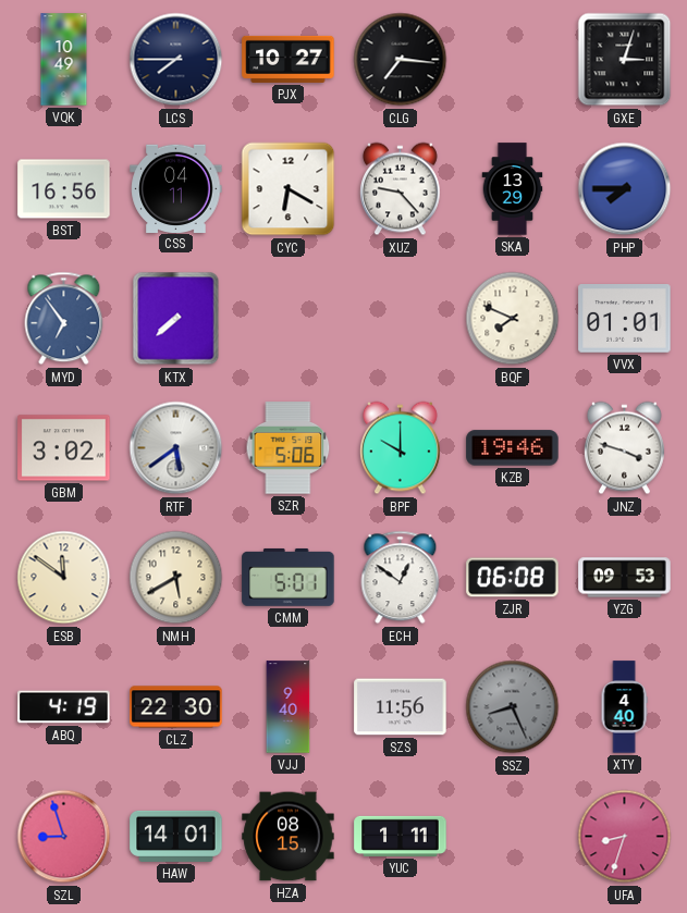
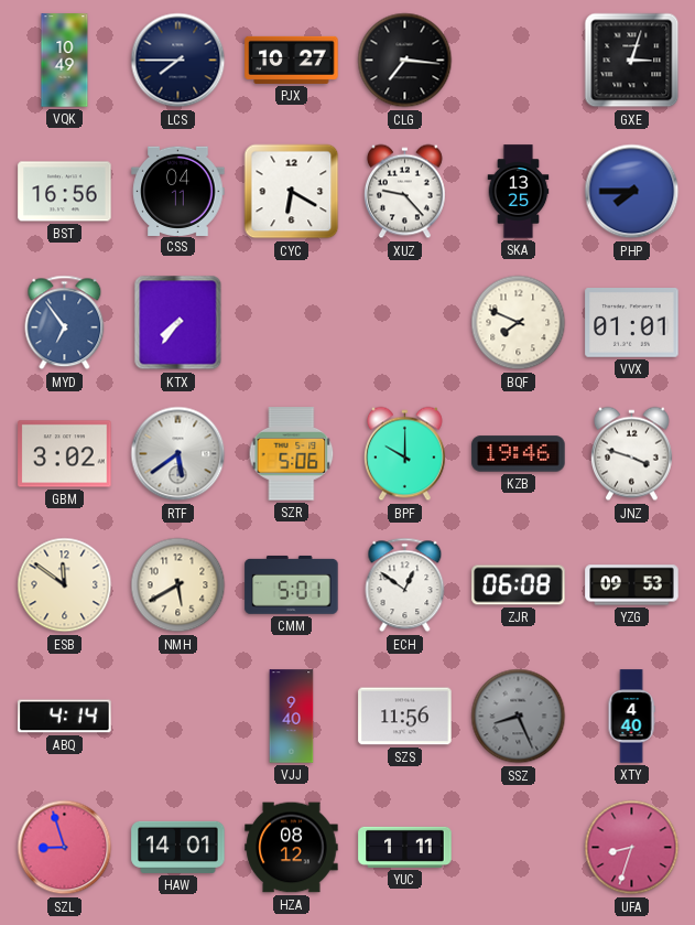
SKA: 13:29 -> 13:25
KTX: 7:38 -> 7:36
ABQ: 4:19 -> 4:14
CLZ: 22:30 -> none
HZA: 08:15 -> 08:12
